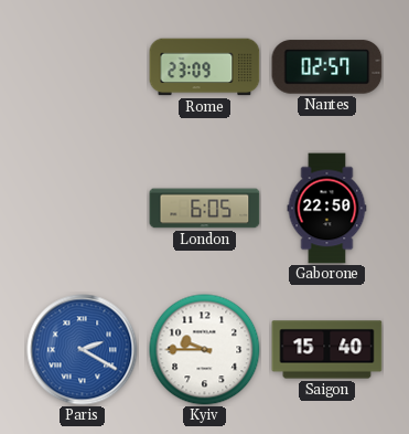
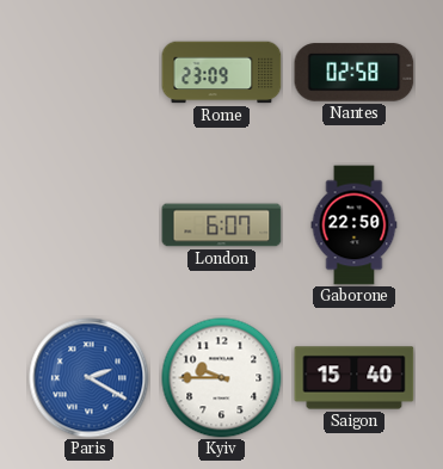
Nantes: 02:57 -> 02:58
London: 6:05 -> 6:07
